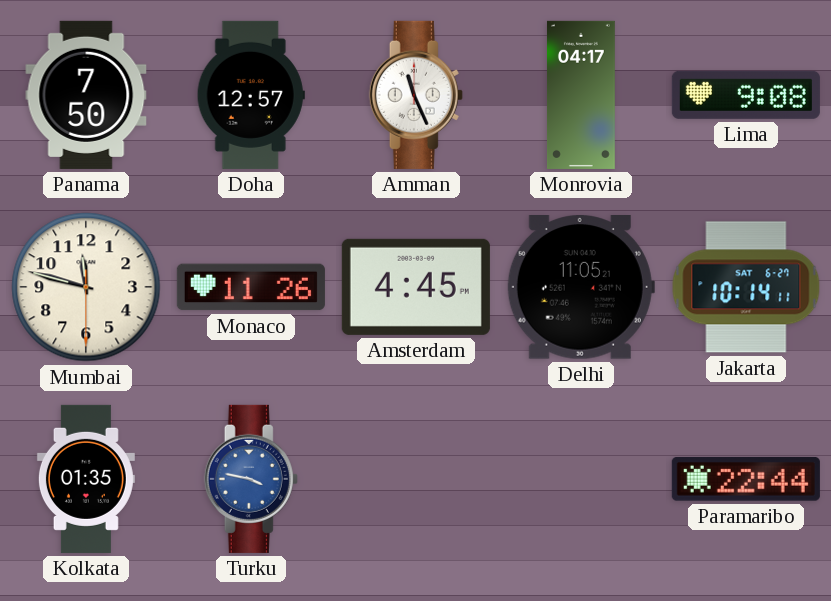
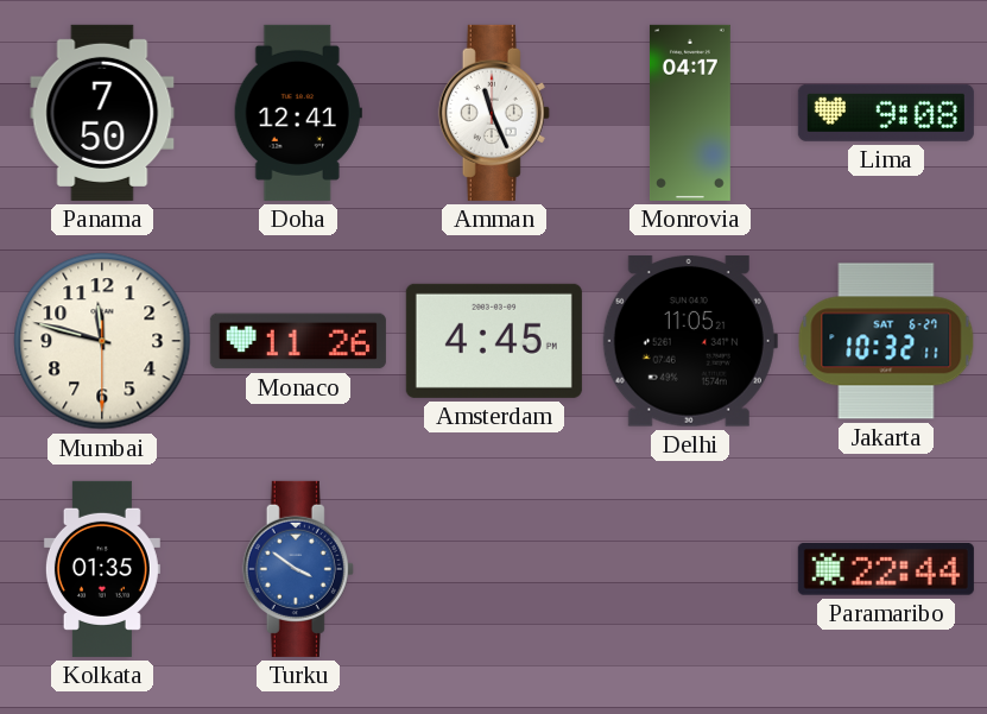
Doha: 12:57 -> 12:41
Jakarta: 10:14 -> 10:32
Turku: 3:47 -> 3:51
